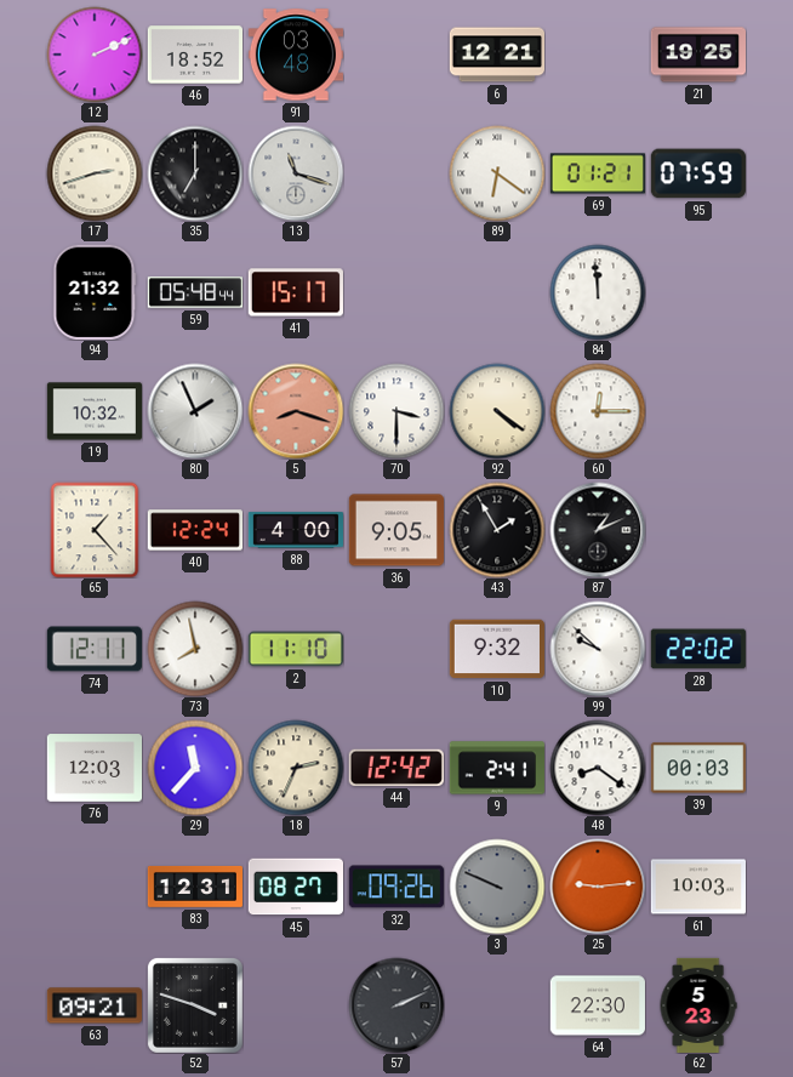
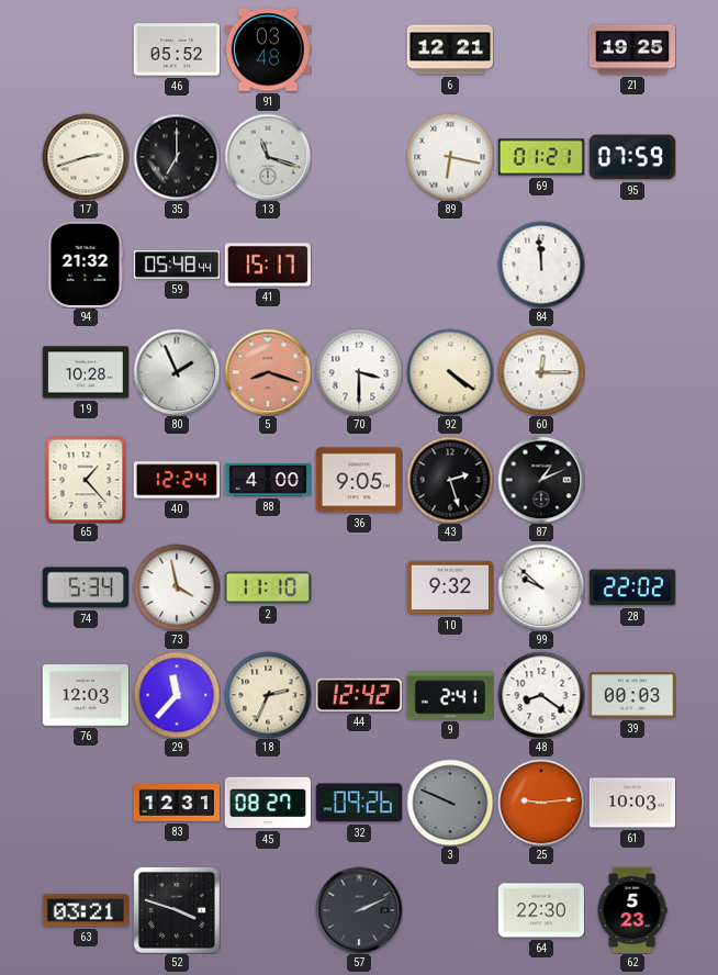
12: 2:11 -> none
46: 18:52 -> 05:52
89: 6:21 -> 6:17
19: 10:32 -> 10:28
43: 1:55 -> 2:27
74: 12:11 -> 5:34
73: 7:58 -> 3:58
63: 09:21 -> 03:21
